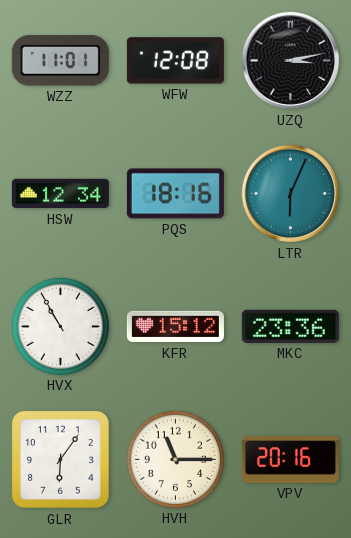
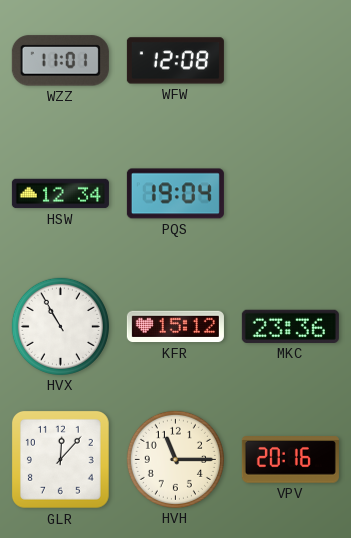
UZQ: 3:13 -> none
PQS: 18:16 -> 19:04
LTR: 6:04 -> none
GLR: 6:06 -> 12:07
